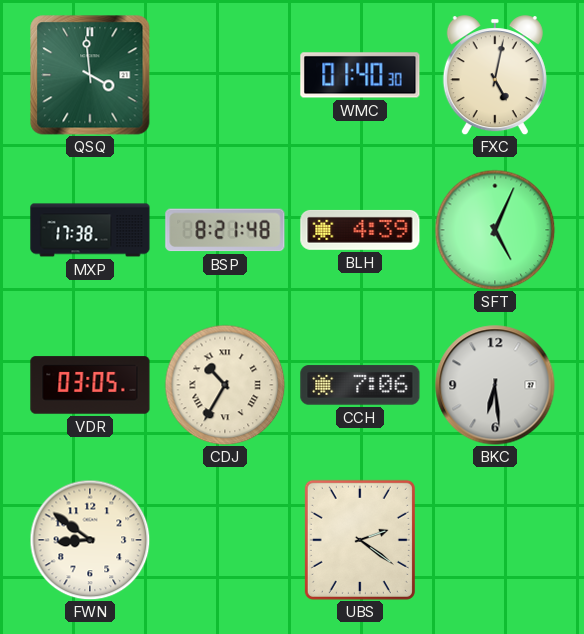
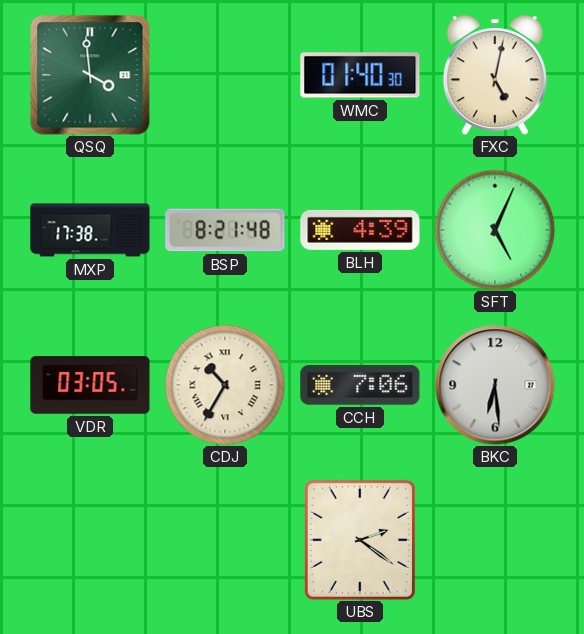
FWN: 8:51 -> none
